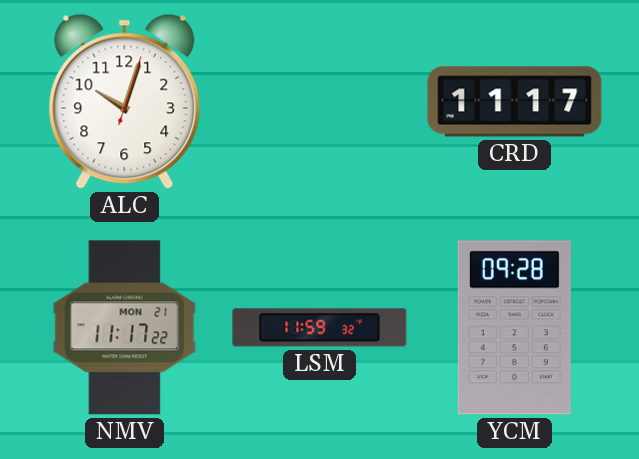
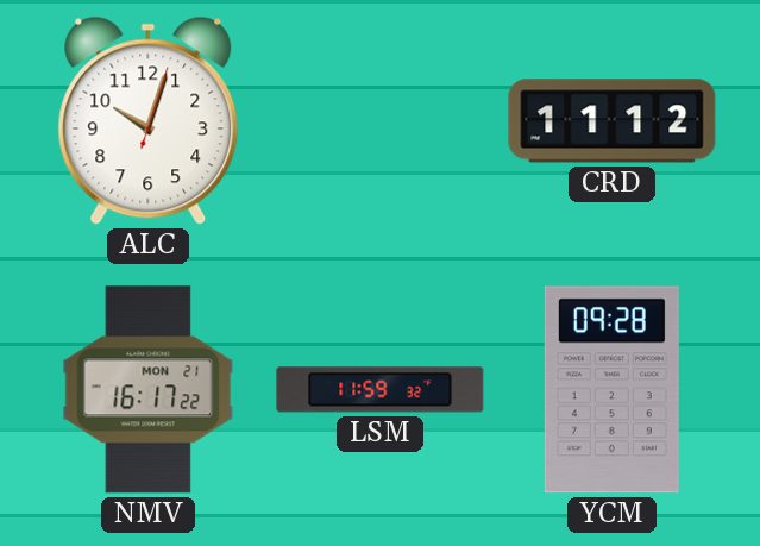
CRD: 11:17 -> 11:12
NMV: 11:17 -> 16:17
